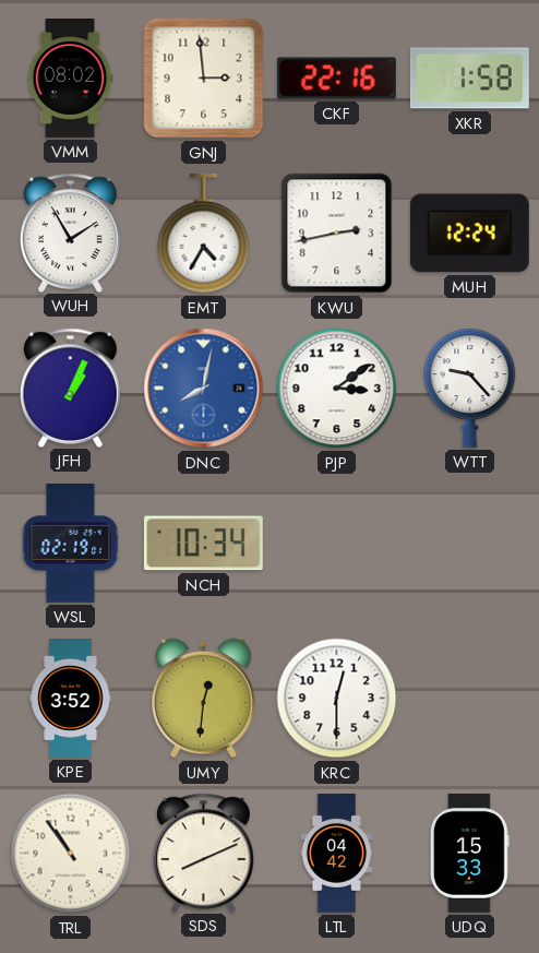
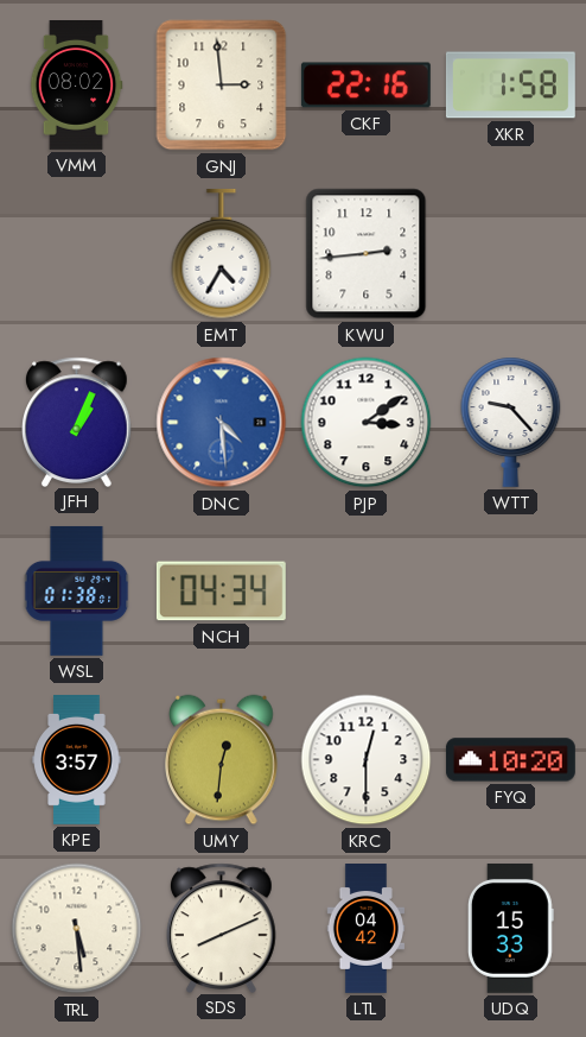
WUH: 1:55 -> none
KWU: 2:43 -> 2:44
MUH: 12:24 -> none
DNC: 8:02 -> 4:29
WSL: 02:19 -> 01:38
NCH: 10:34 -> 04:34
KPE: 3:52 -> 3:57
FYQ: none -> 10:20
TRL: 10:54 -> 5:29
